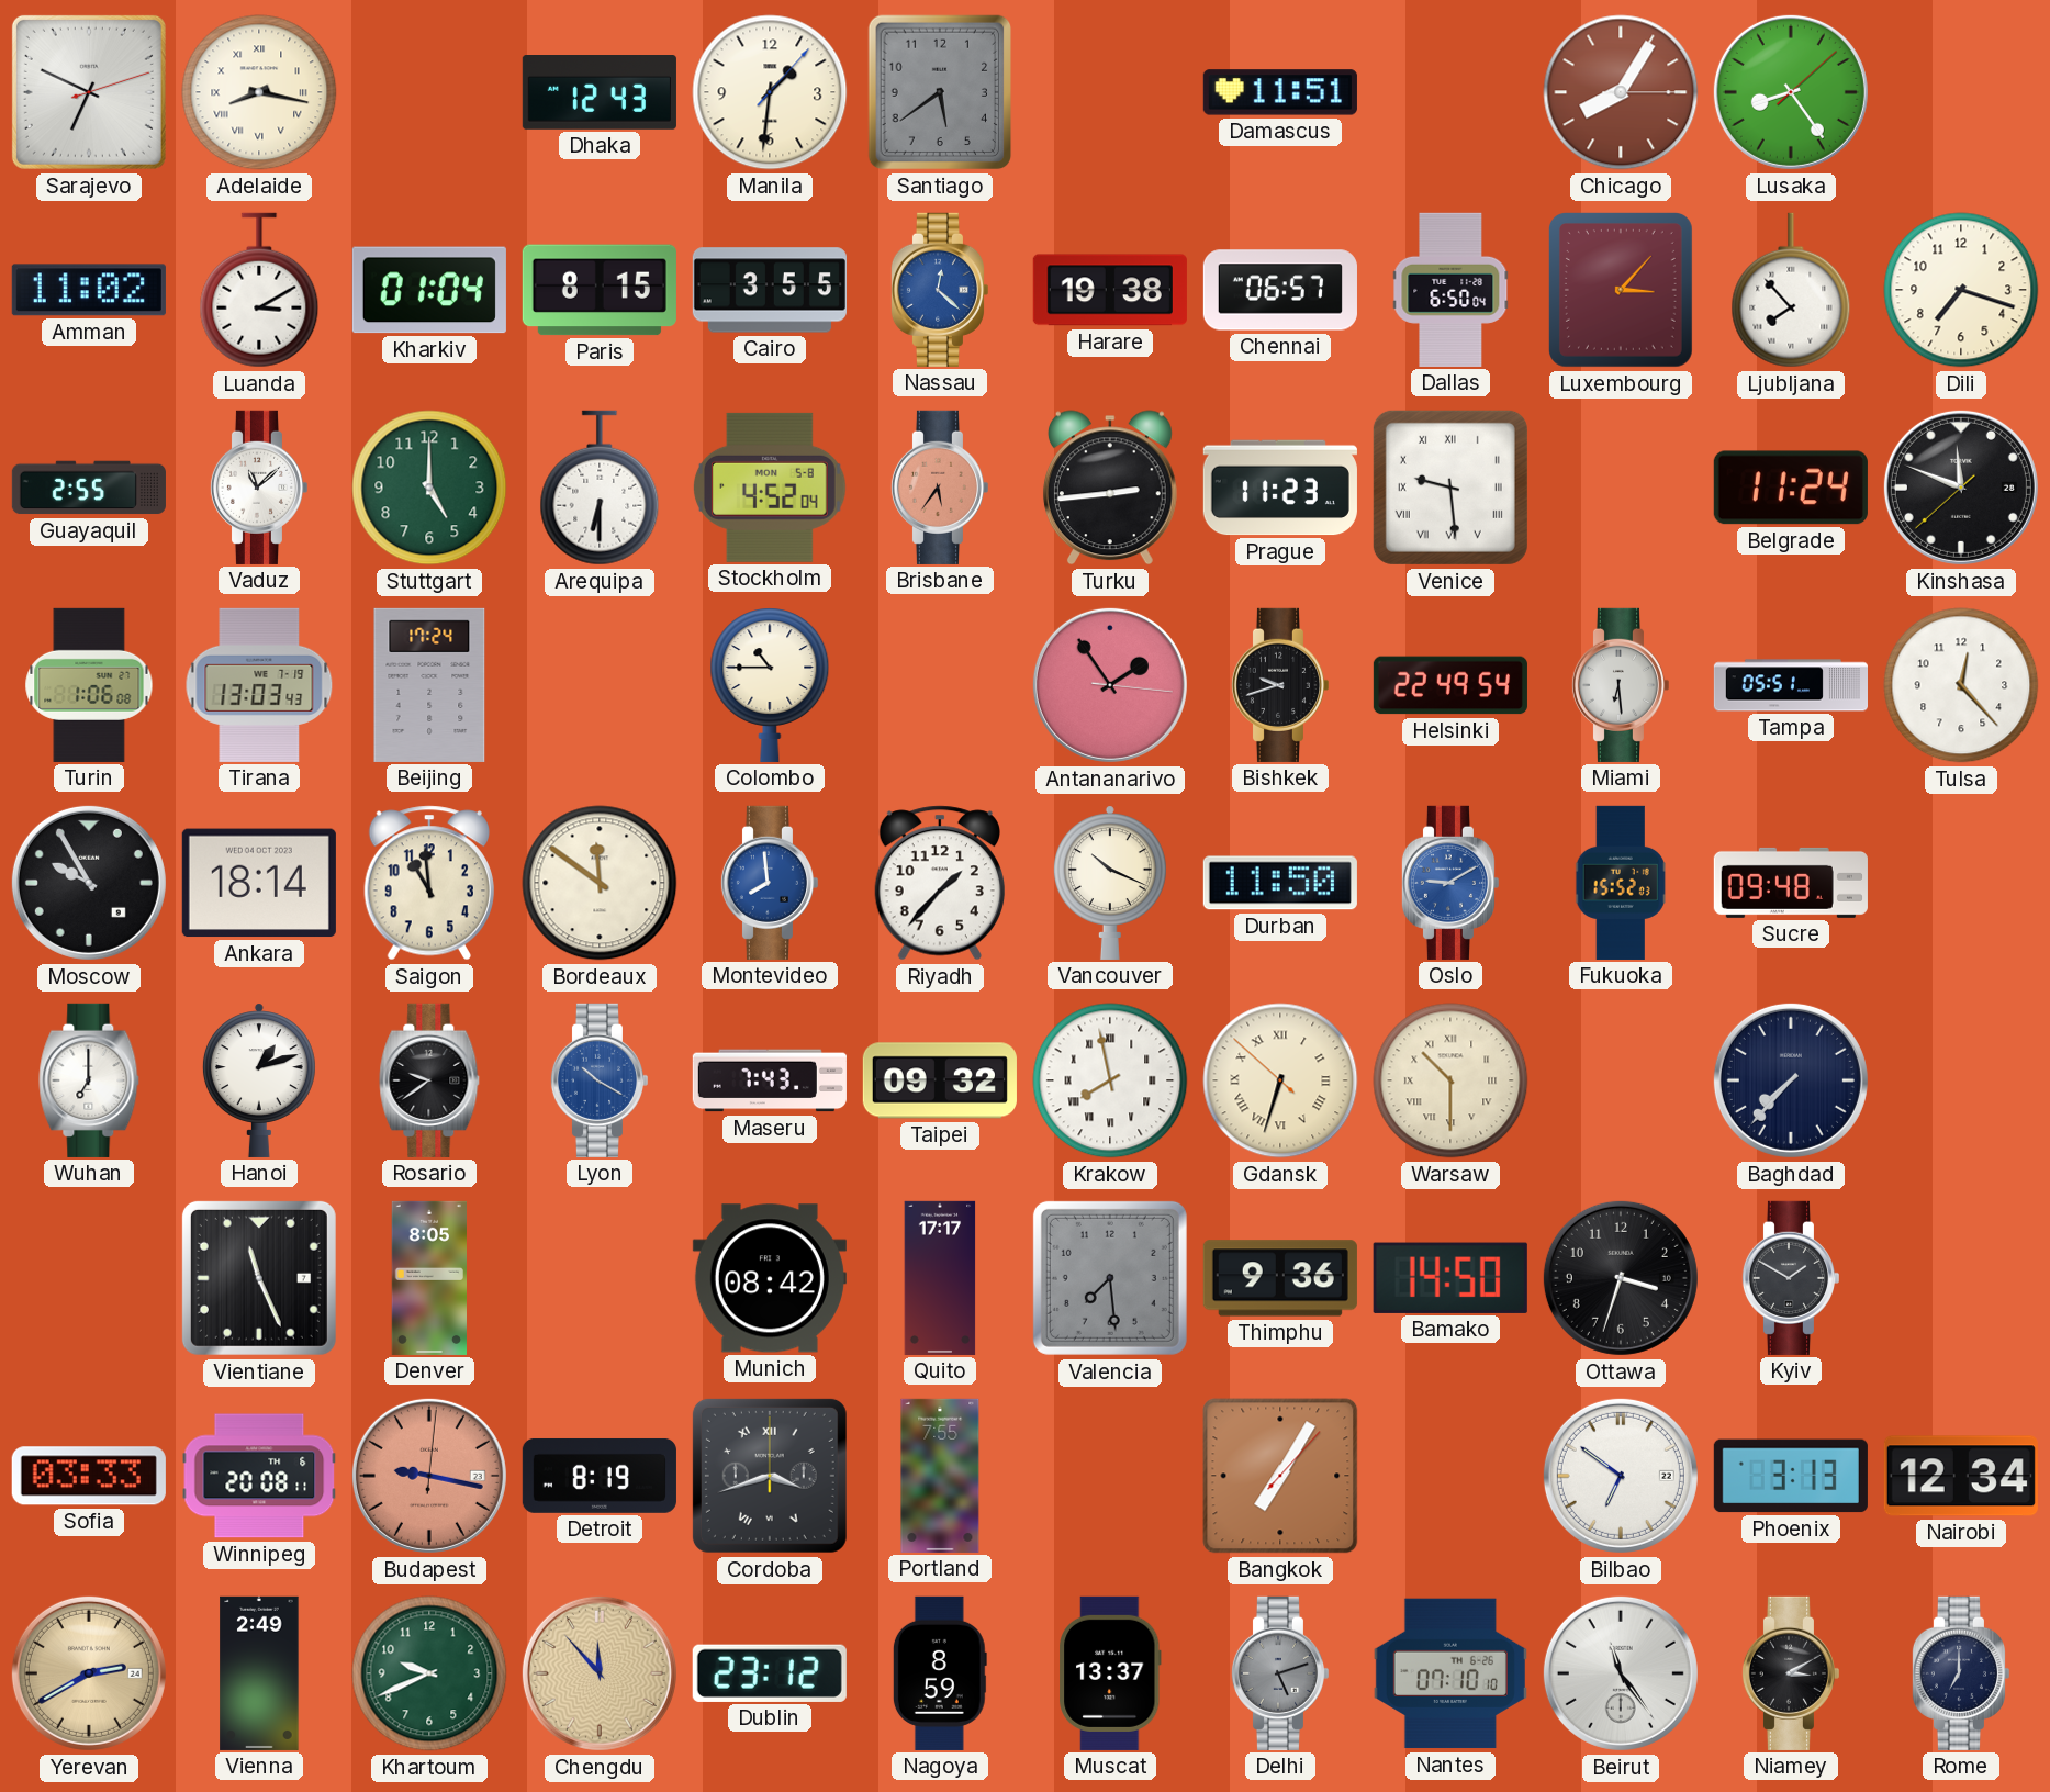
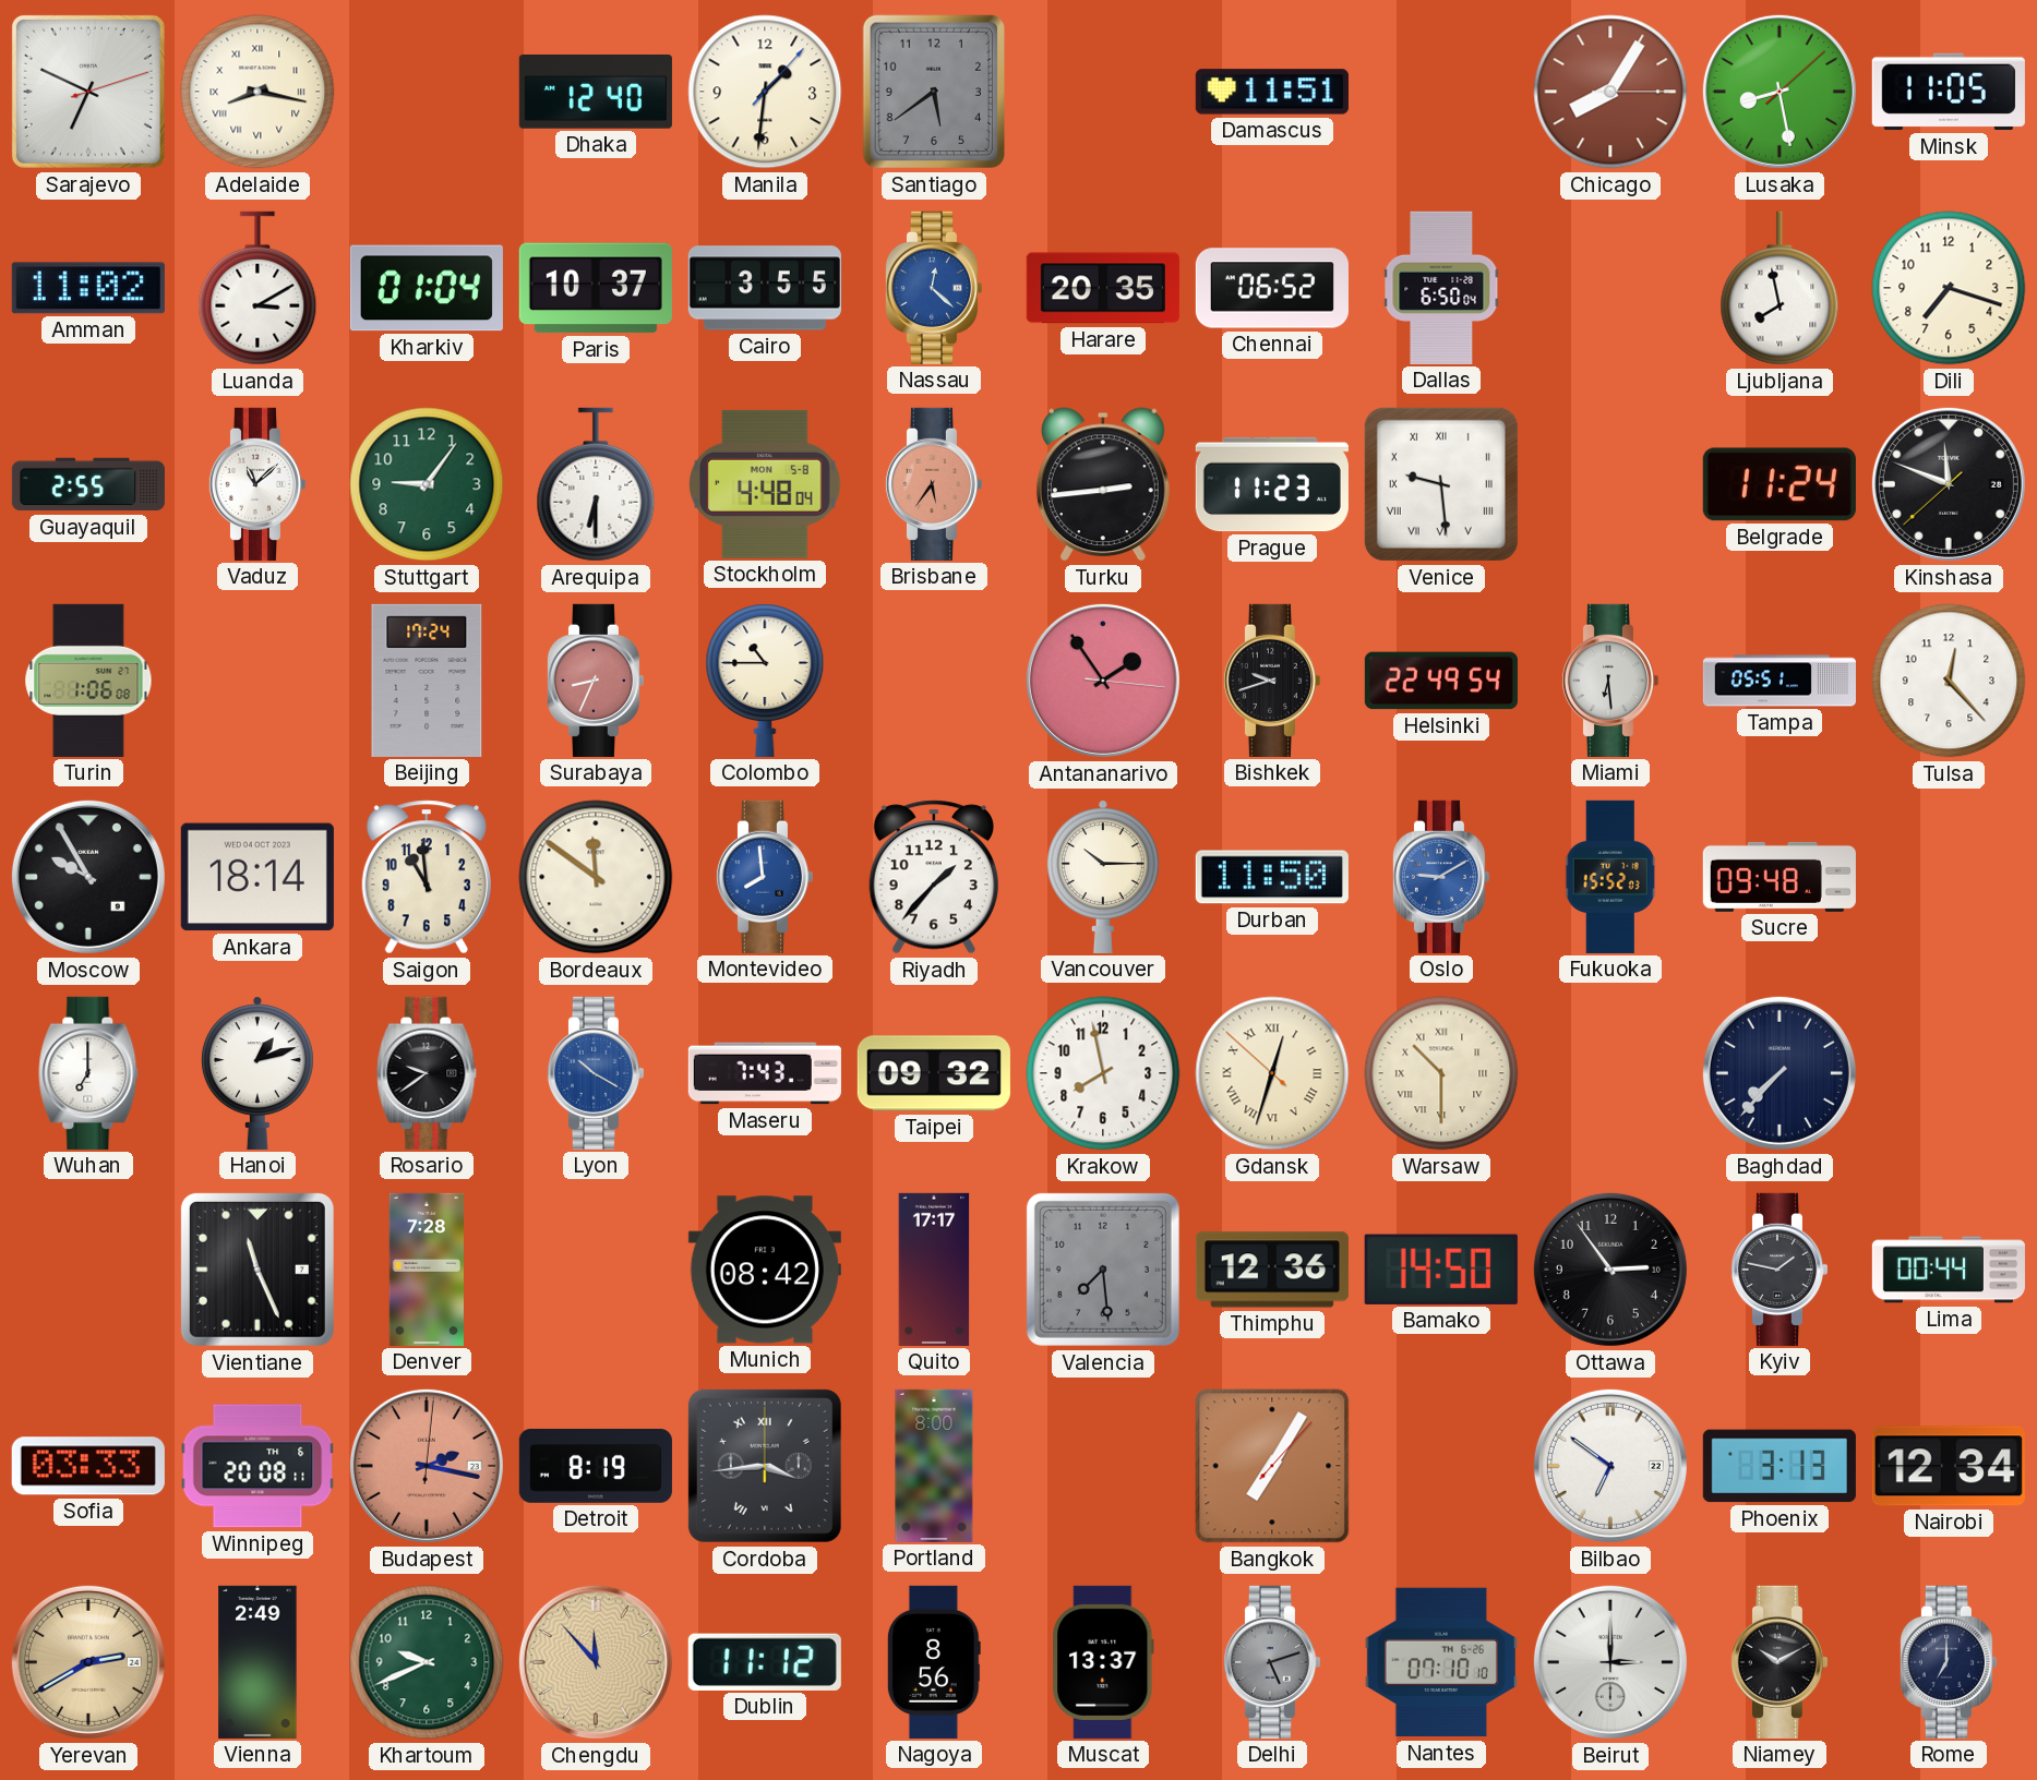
Dhaka: 12:43 -> 12:40
Lusaka: 8:24 -> 8:28
Minsk: none -> 11:05
Paris: 8:15 -> 10:37
Harare: 19:38 -> 20:35
Chennai: 06:57 -> 06:52
Luxembourg: 3:07 -> none
Ljubljana: 7:53 -> 7:58
Stuttgart: 5:00 -> 9:06
Stockholm: 4:52 -> 4:48
Tirana: 13:03 -> none
Surabaya: none -> 8:34
Vancouver: 10:19 -> 10:15
Krakow numerals: Roman -> Arabic
Gdansk: 6:32 -> 12:32
Denver: 8:05 -> 7:28
Thimphu: 9:36 -> 12:36
Ottawa: 3:33 -> 2:54
Kyiv: 1:50 -> 1:47
Lima: none -> 00:44
Budapest: 9:17 -> 2:17
Cordoba: 3:42 -> 3:44
Portland: 7:55 -> 8:00
Dublin: 23:12 -> 11:12
Nagoya: 8:59 -> 8:56
Beirut: 11:24 -> 3:00
Niamey: 3:10 -> 10:10
